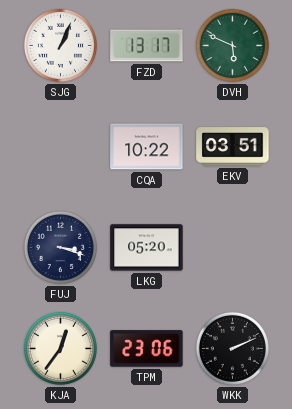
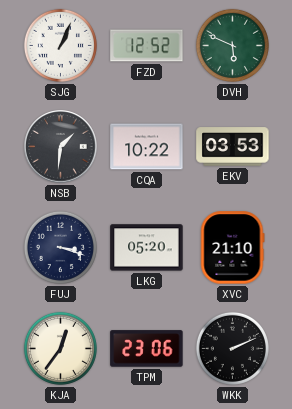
FZD: 13:17 -> 12:52
NSB: none -> 1:31
EKV: 03:51 -> 03:53
XVC: none -> 21:10
